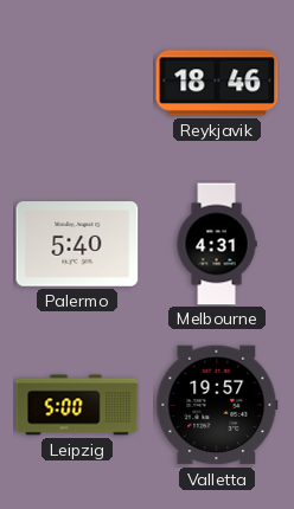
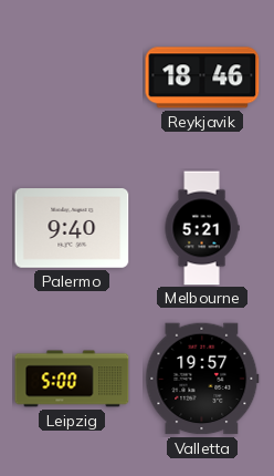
Palermo: 5:40 -> 9:40
Melbourne: 4:31 -> 5:21
